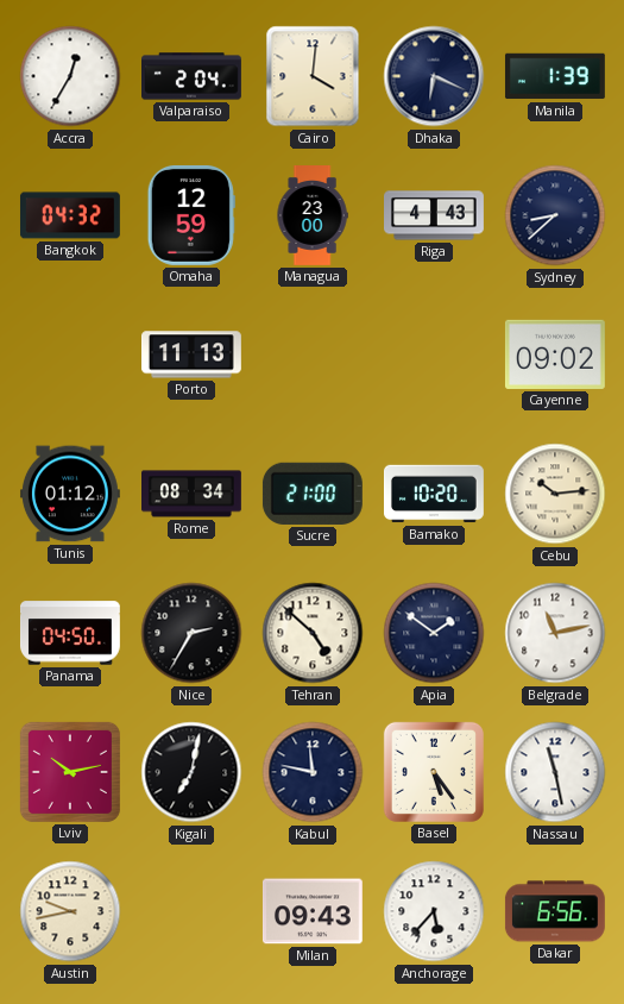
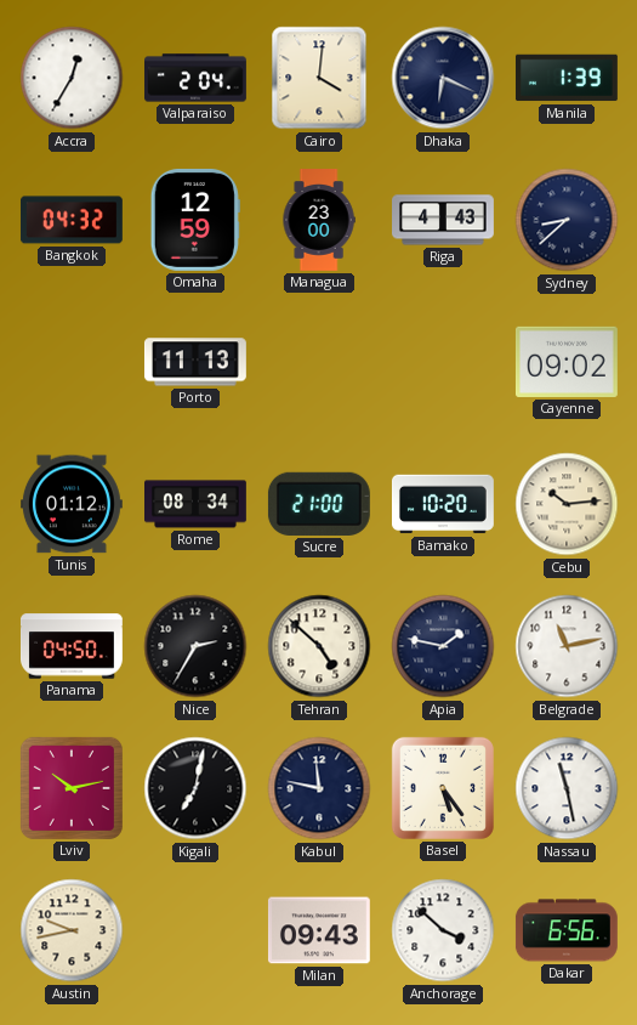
Apia: 1:51 -> 1:47
Anchorage: 5:37 -> 3:52
